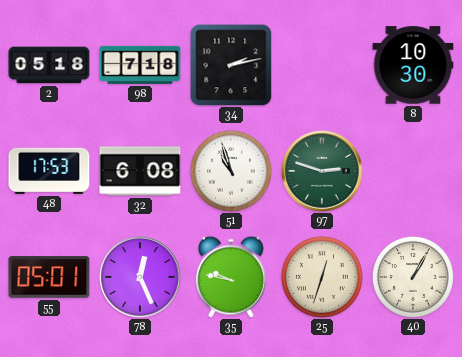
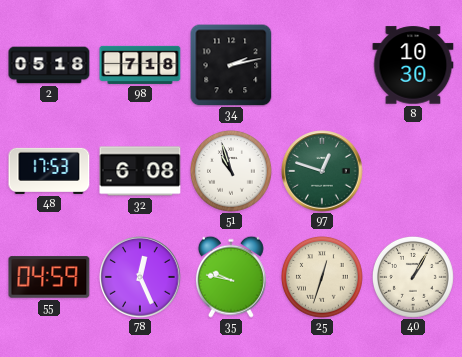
97: 2:48 -> 12:48
55: 05:01 -> 04:59
